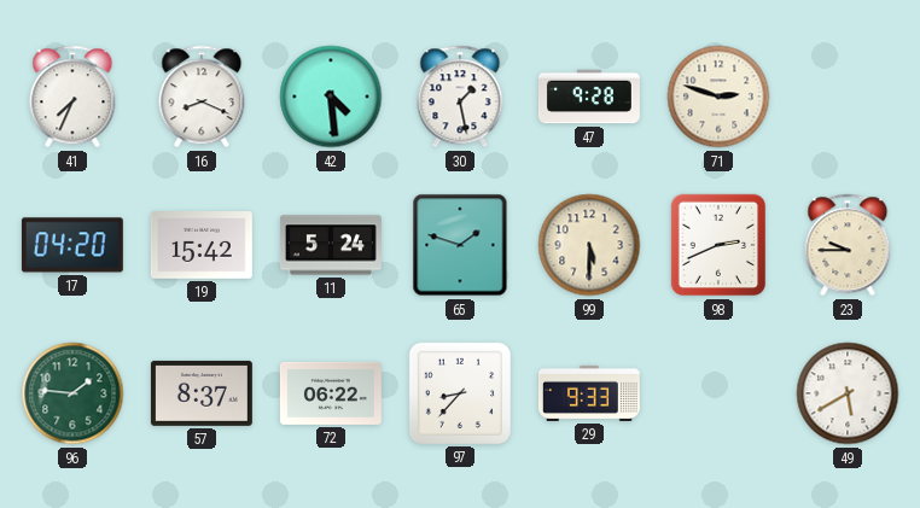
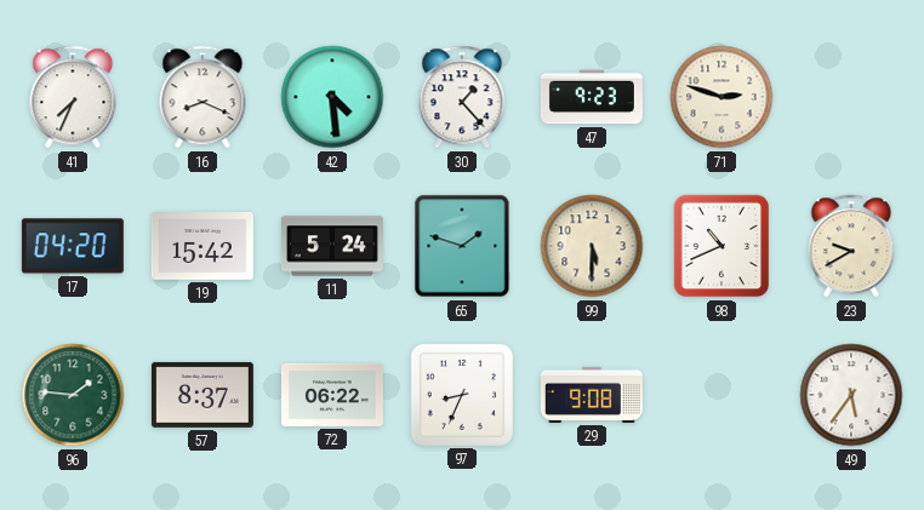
30: 1:28 -> 1:23
47: 9:28 -> 9:23
98: 2:41 -> 10:41
23: 9:45 -> 9:40
97: 8:37 -> 8:34
29: 9:33 -> 9:08
49: 5:40 -> 5:36
